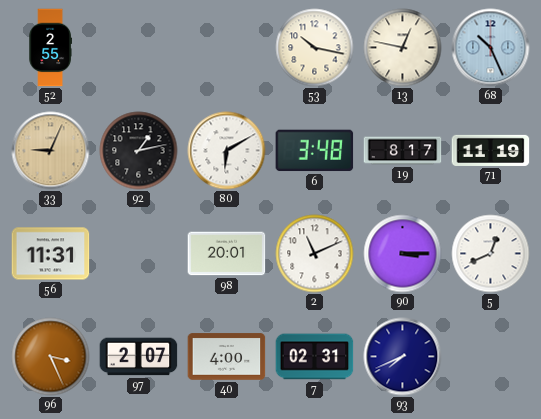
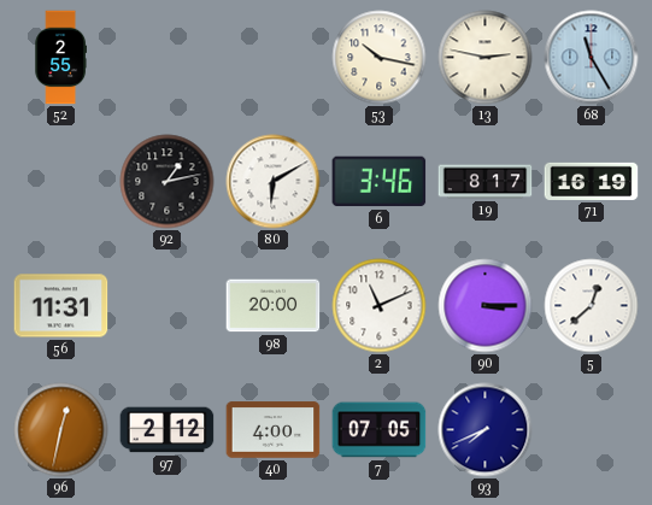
13: 12:47 -> 2:47
68: 10:26 -> 11:25
33: 9:04 -> none
6: 3:48 -> 3:46
71: 11:19 -> 16:19
98: 20:01 -> 20:00
5: 12:41 -> 12:38
96: 3:26 -> 12:32
97: 2:07 -> 2:12
7: 02:31 -> 07:05
